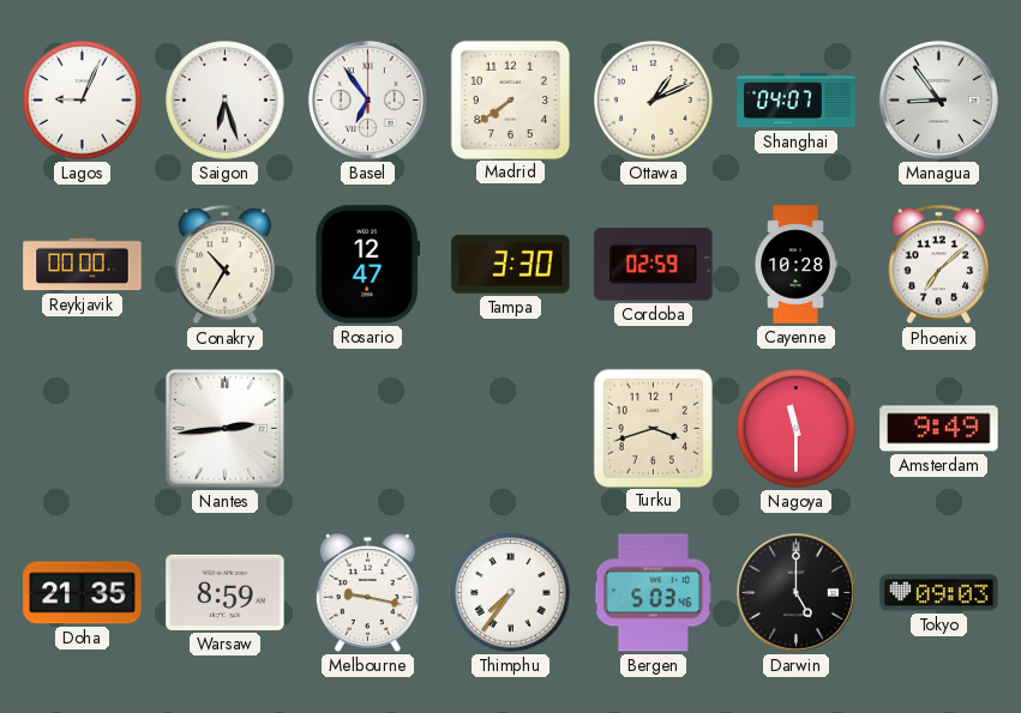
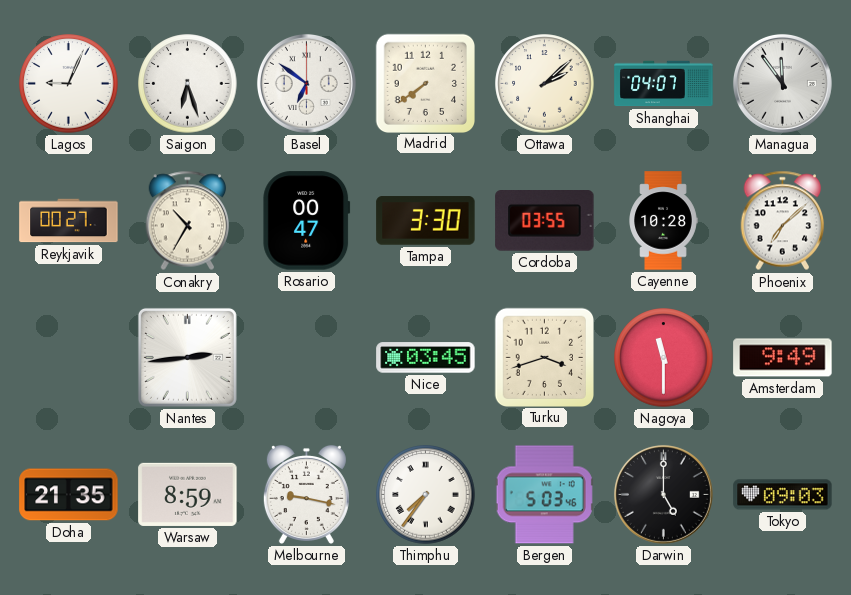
Basel: 6:54 -> 6:51
Ottawa: 1:11 -> 2:08
Managua: 8:54 -> 11:54
Reykjavik: 00:00 -> 00:27
Rosario: 12:47 -> 00:47
Cordoba: 02:59 -> 03:55
Nice: none -> 03:45
